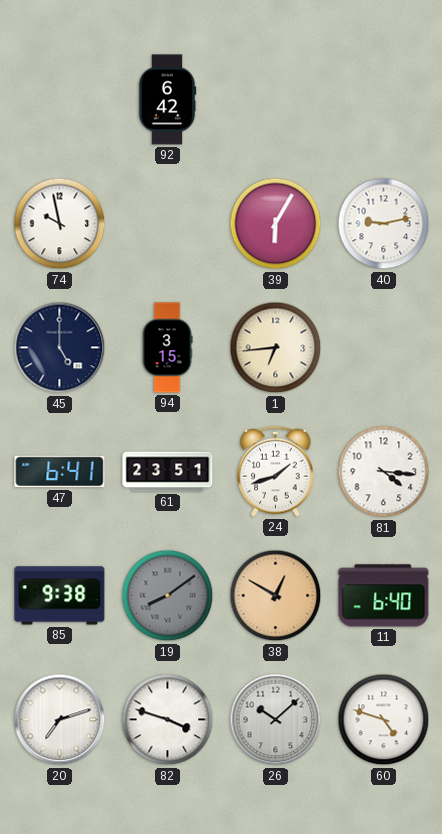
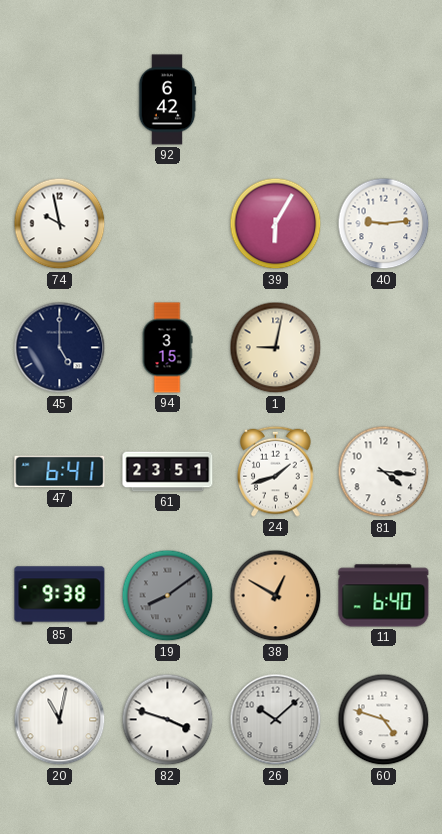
40: 9:13 -> 9:14
1: 6:44 -> 9:02
20: 7:12 -> 11:02
